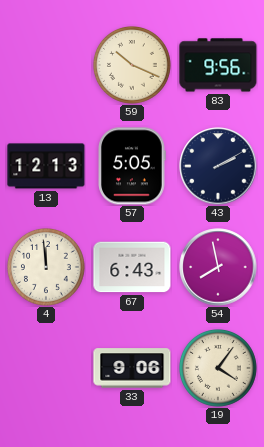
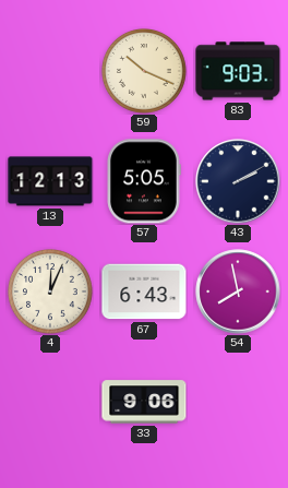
83: 9:56 -> 9:03
4: 11:59 -> 12:04
19: 4:06 -> none
